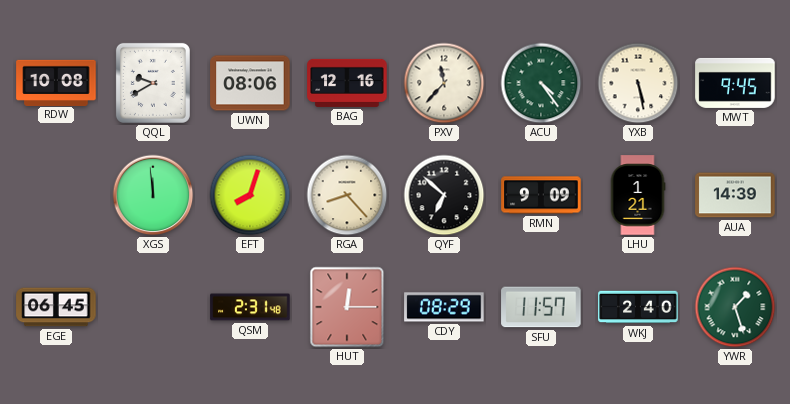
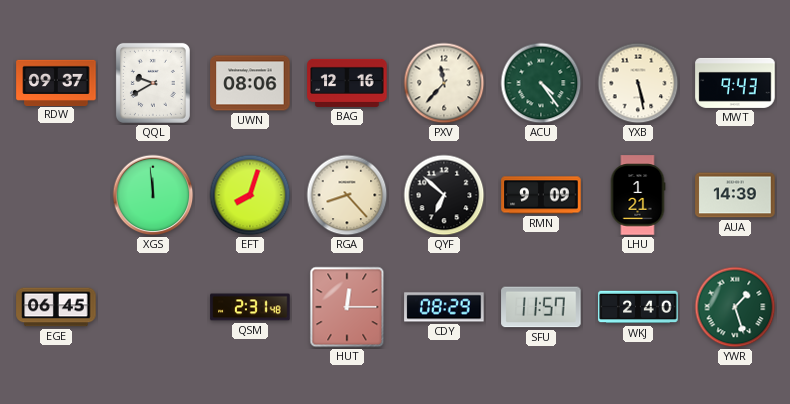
RDW: 10:08 -> 09:37
MWT: 9:45 -> 9:43
